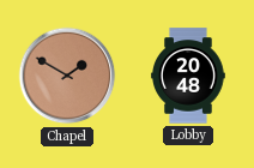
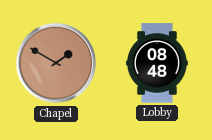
Lobby: 20:48 -> 08:48
